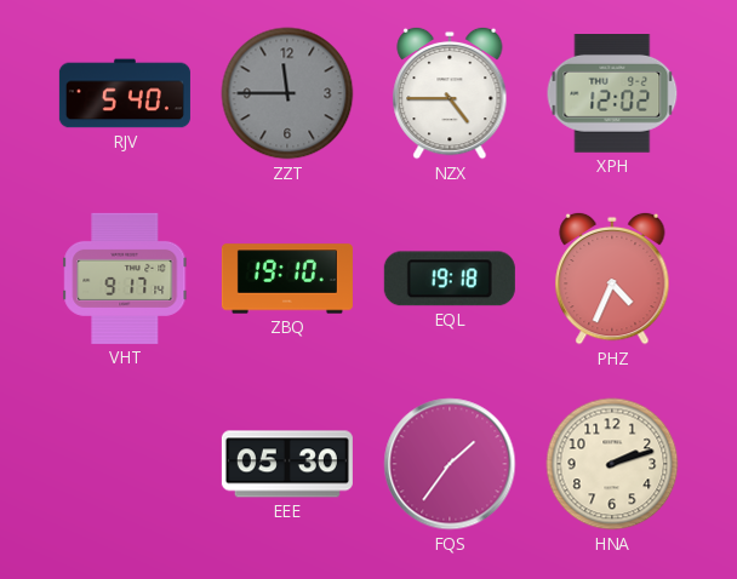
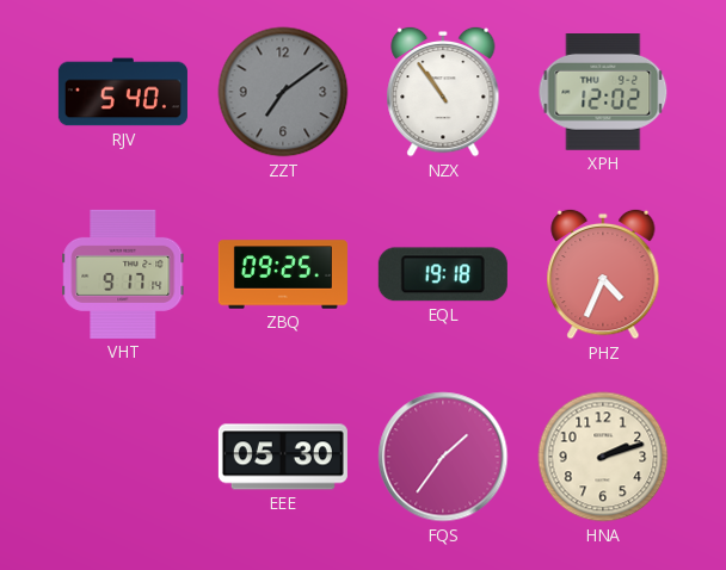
ZZT: 11:45 -> 7:09
NZX: 4:45 -> 10:54
ZBQ: 19:10 -> 09:25
